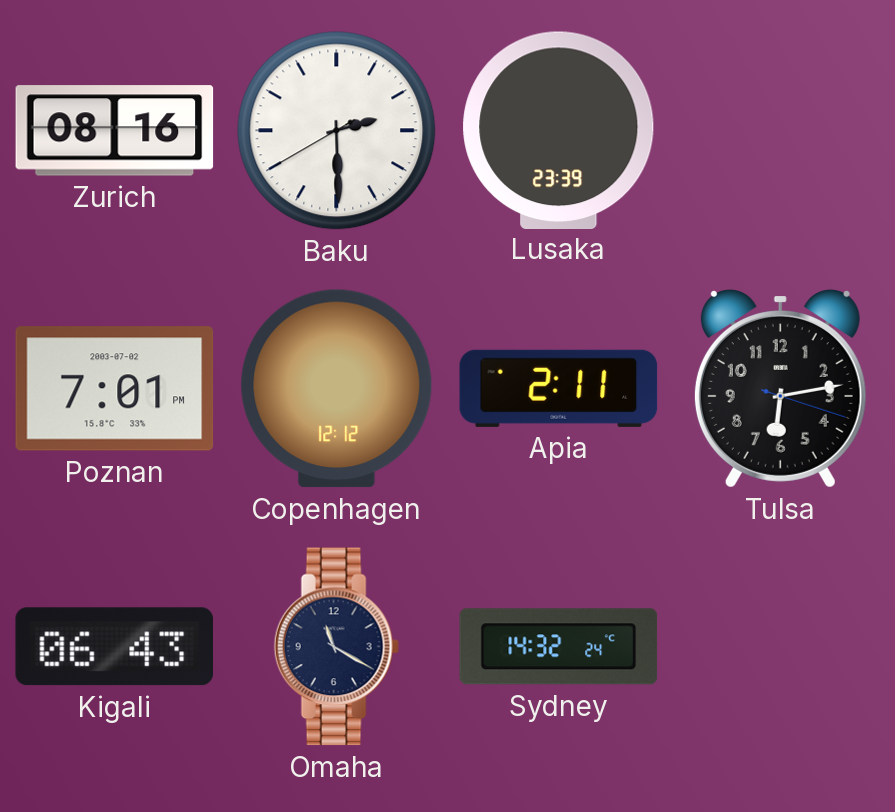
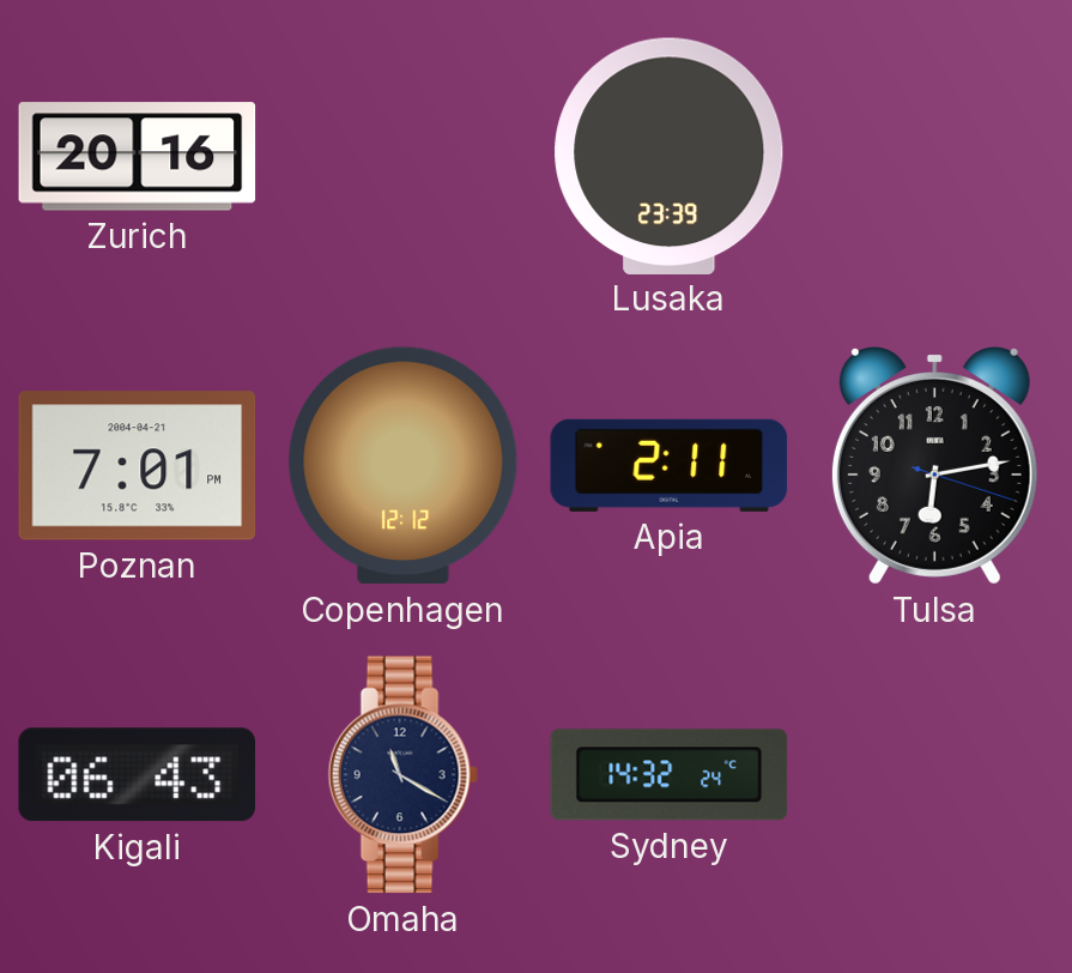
Zurich: 08:16 -> 20:16
Baku: 2:29 -> none
Poznan date: 2003-07-02 -> 2004-04-21
